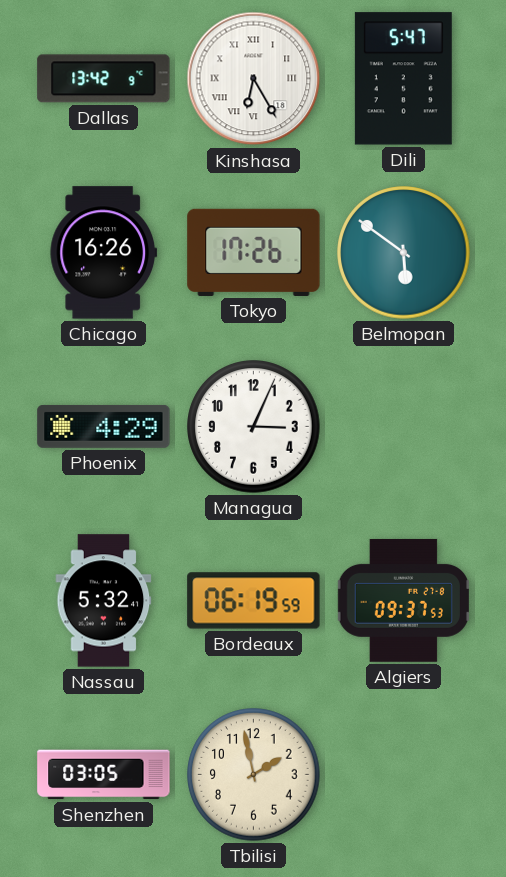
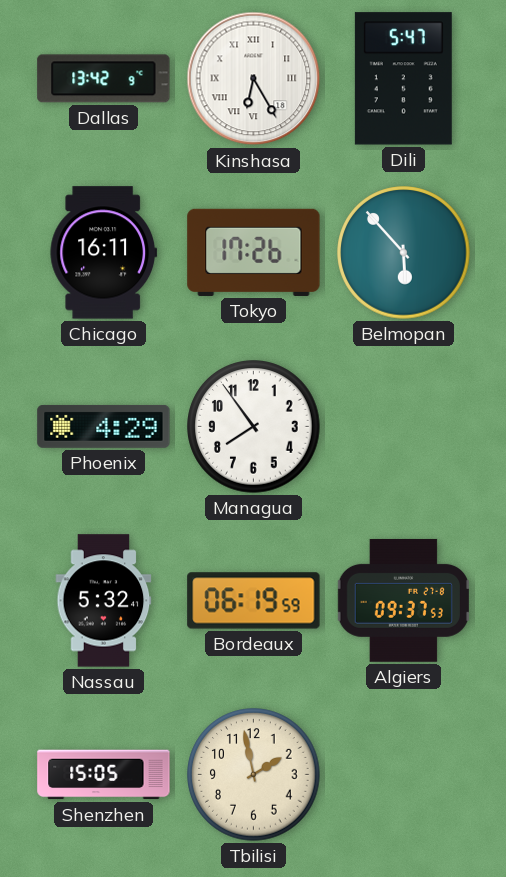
Chicago: 16:26 -> 16:11
Belmopan: 5:51 -> 5:53
Managua: 3:04 -> 7:54
Shenzhen: 03:05 -> 15:05
